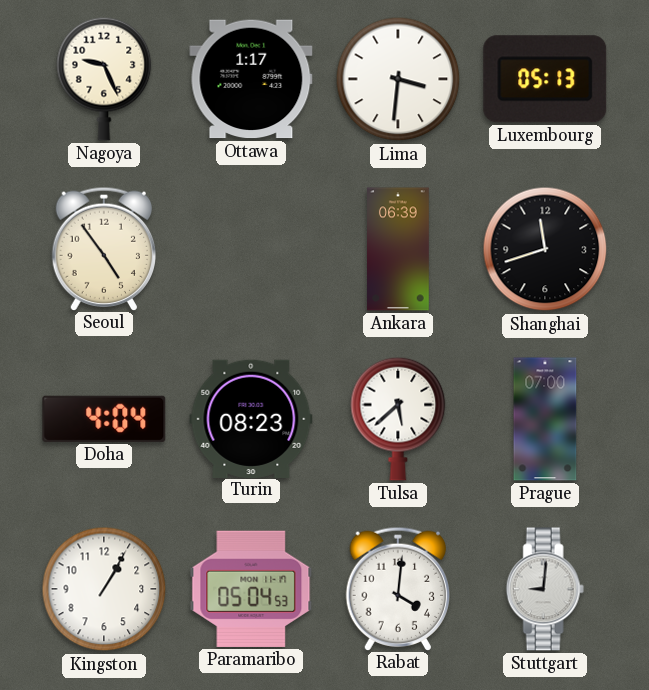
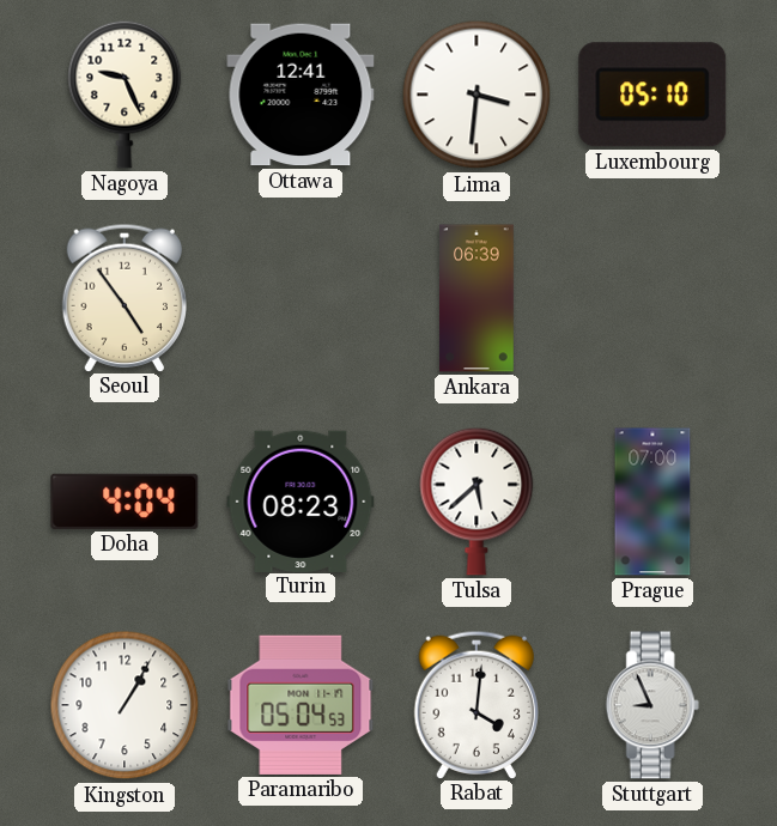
Ottawa: 1:17 -> 12:41
Luxembourg: 05:13 -> 05:10
Shanghai: 11:42 -> none
Stuttgart: 9:01 -> 8:56
